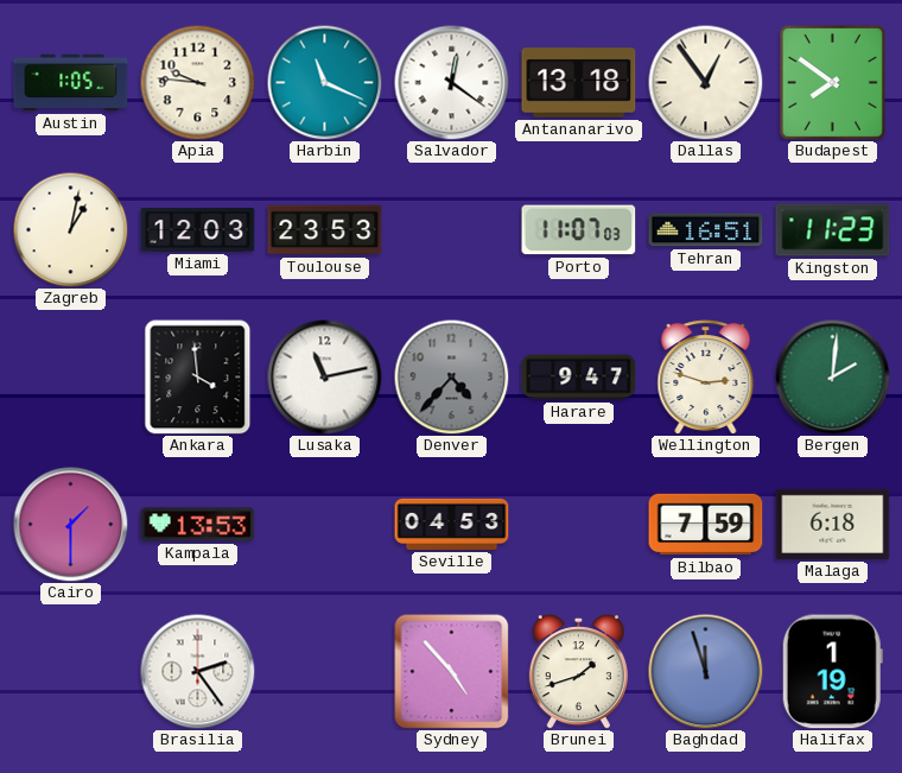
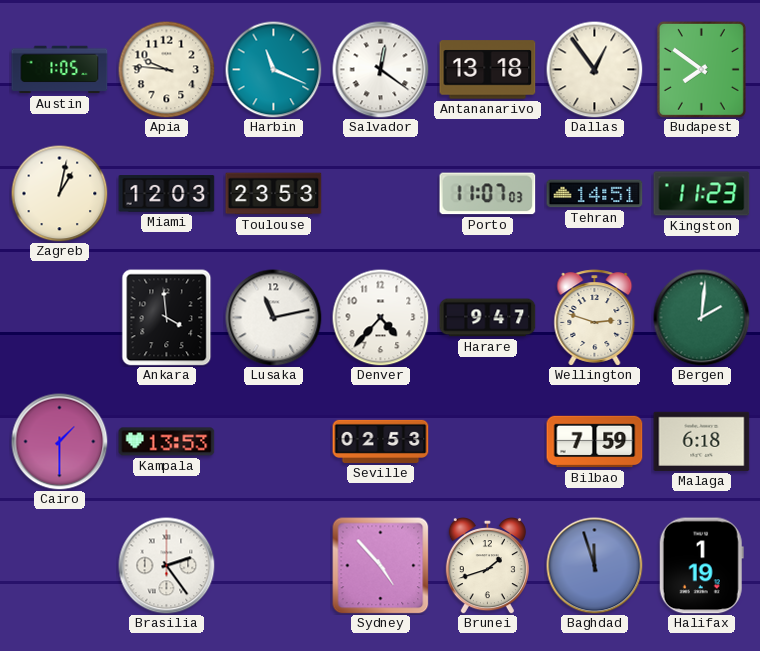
Tehran: 16:51 -> 14:51
Denver dial: grey -> white
Seville: 04:53 -> 02:53
